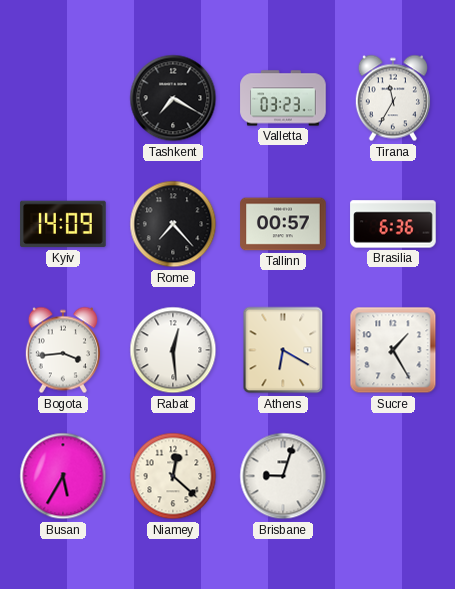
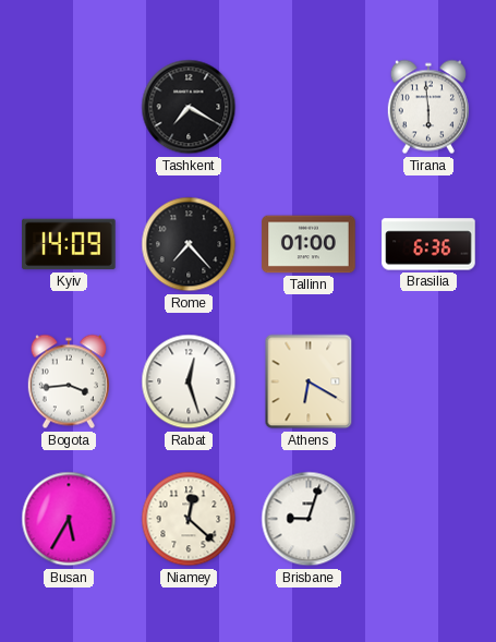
Valletta: 03:23 -> none
Tirana: 11:35 -> 5:59
Tallinn: 00:57 -> 01:00
Rabat: 12:29 -> 12:27
Sucre: 1:25 -> none
